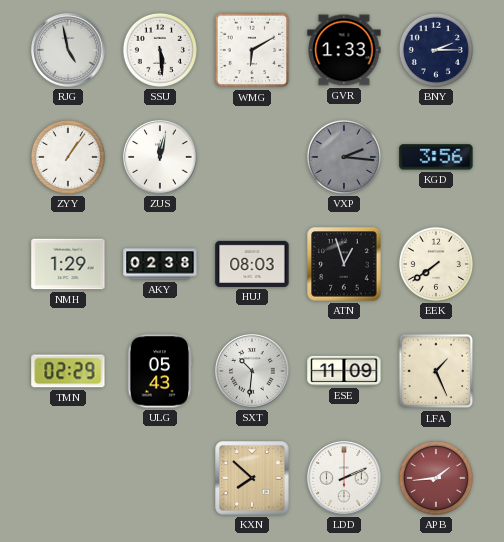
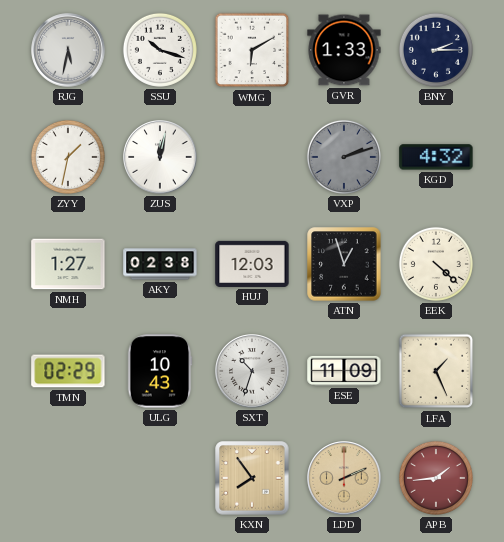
RJG: 4:58 -> 5:32
SSU: 5:29 -> 10:18
ZYY: 1:06 -> 1:32
VXP: 2:16 -> 2:12
KGD: 3:56 -> 4:32
NMH: 1:29 -> 1:27
HUJ: 08:03 -> 12:03
EEK: 7:39 -> 4:22
ULG: 05:43 -> 10:43
SXT: 10:31 -> 10:33
KXN: 7:52 -> 7:54
LDD dial: white -> champagne
